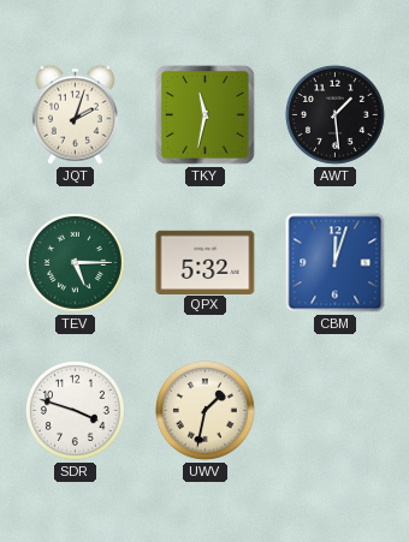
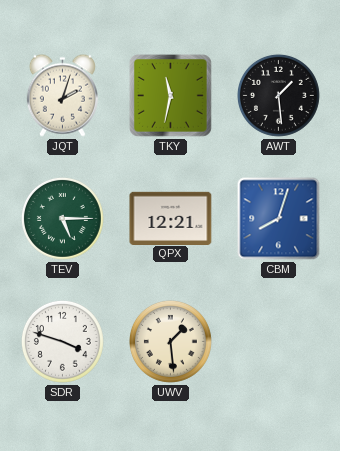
QPX: 5:32 -> 12:21
CBM: 12:03 -> 8:03
UWV: 1:32 -> 1:29
